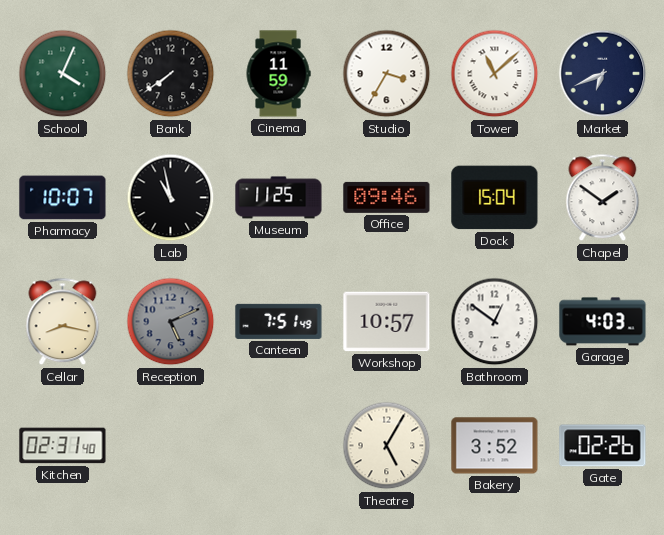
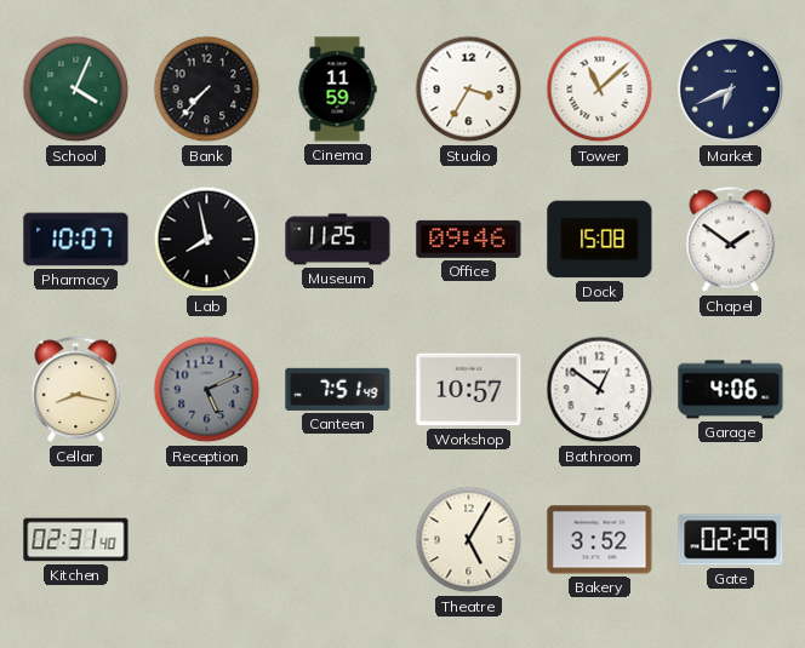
Bank: 7:39 -> 7:37
Lab: 10:58 -> 7:58
Dock: 15:04 -> 15:08
Garage: 4:03 -> 4:06
Gate: 02:26 -> 02:29
